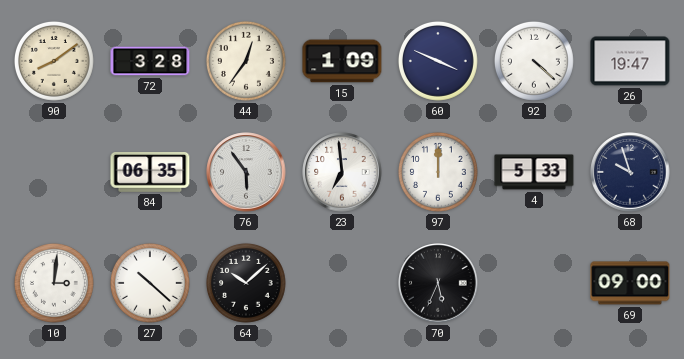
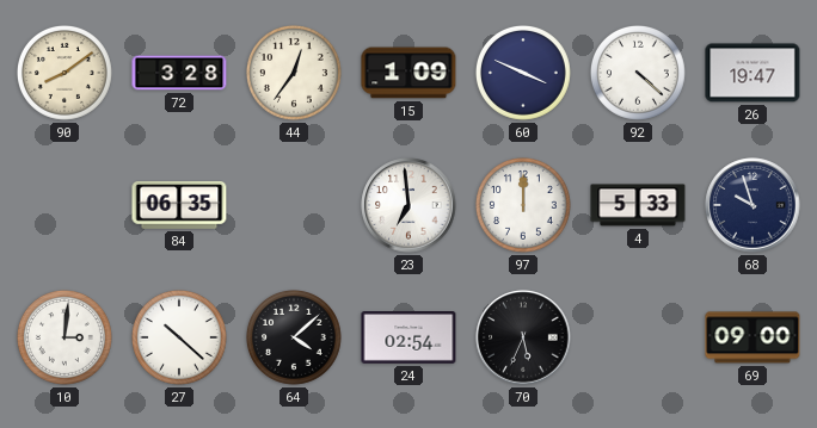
76: 5:54 -> none
64: 10:08 -> 4:08
24: none -> 02:54
